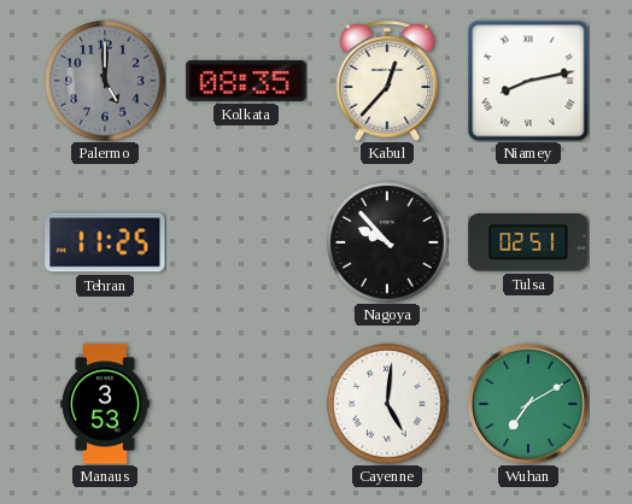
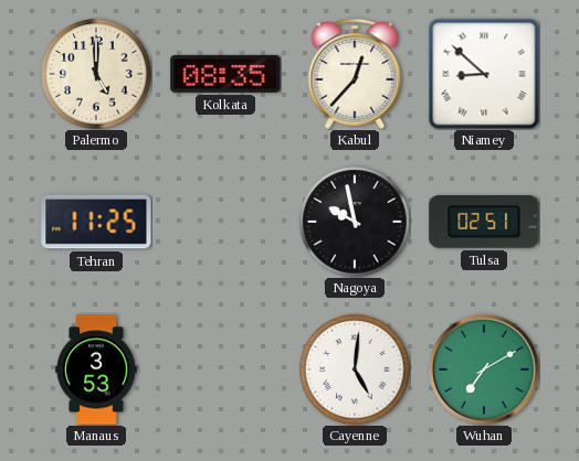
Palermo dial: grey -> cream
Niamey: 8:13 -> 8:52
Nagoya: 9:53 -> 9:58
